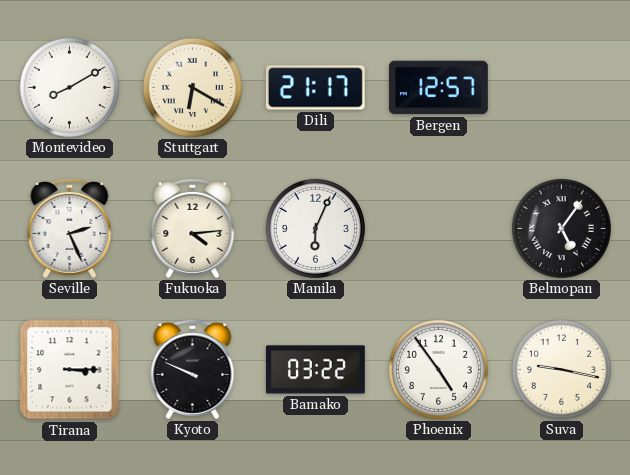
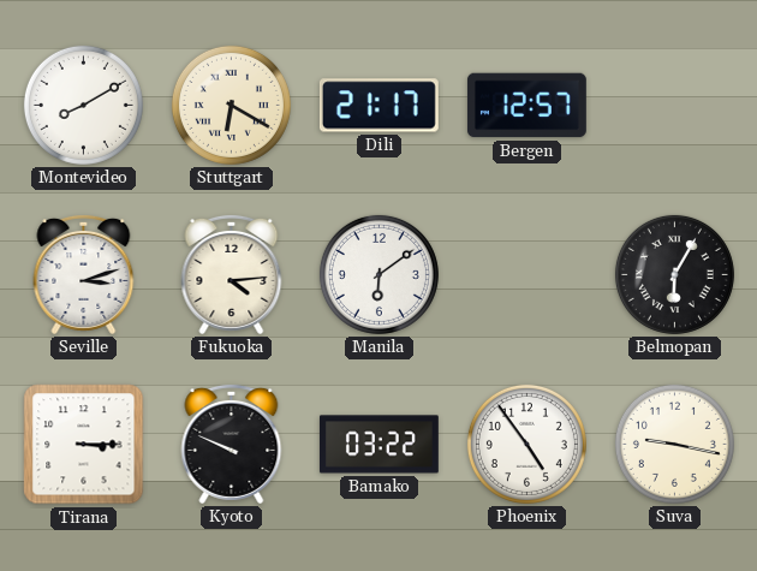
Seville: 2:26 -> 3:12
Manila: 6:04 -> 6:09
Belmopan: 5:06 -> 6:05
